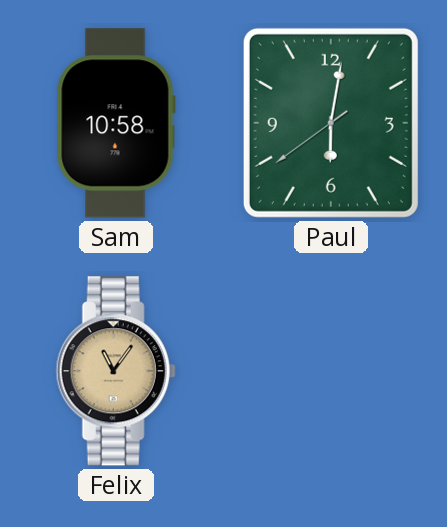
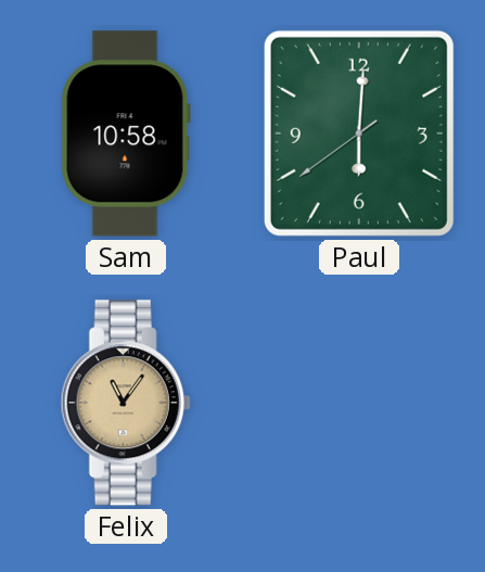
Paul: 6:01 -> 6:00
